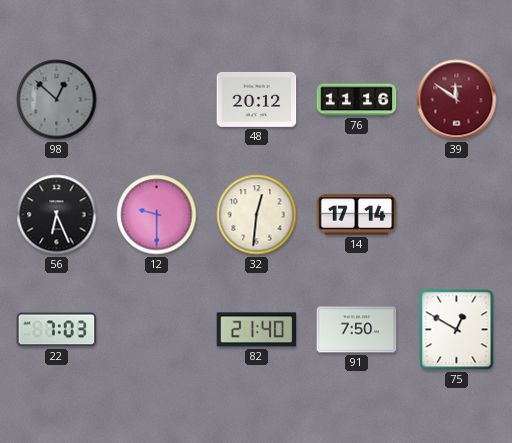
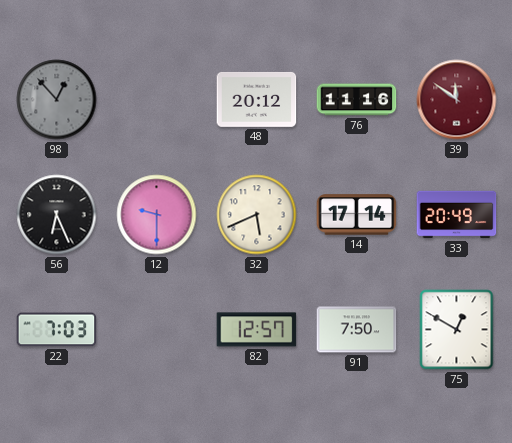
98: 12:52 -> 12:53
32: 12:31 -> 5:41
33: none -> 20:49
82: 21:40 -> 12:57
